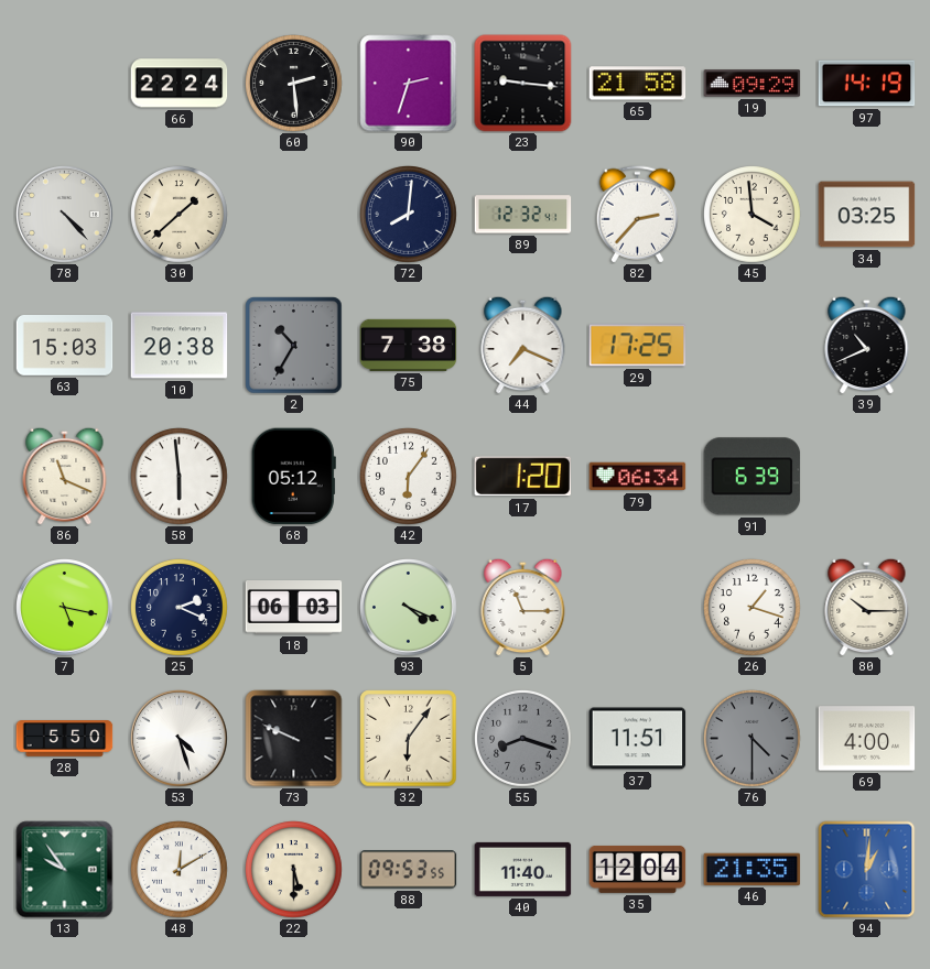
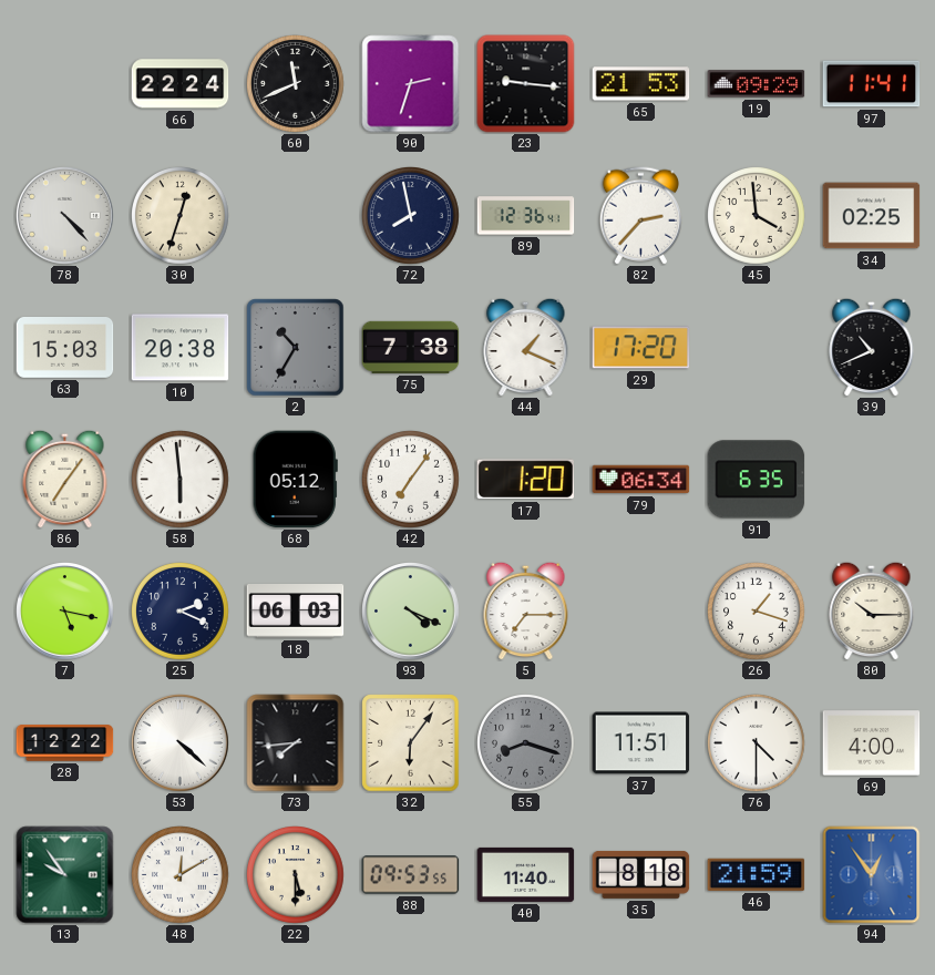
60: 2:29 -> 11:41
65: 21:58 -> 21:53
97: 14:19 -> 11:41
30: 1:38 -> 12:33
72: 8:01 -> 7:58
89: 12:32 -> 12:36
34: 03:25 -> 02:25
44: 7:19 -> 1:19
29: 17:25 -> 17:20
86: 11:19 -> 7:06
42: 6:06 -> 7:06
91: 6:39 -> 6:35
5: 11:15 -> 7:15
28: 5:50 -> 12:22
53: 4:27 -> 4:22
73: 9:49 -> 7:44
76 dial: grey -> white
35: 12:04 -> 8:18
46: 21:35 -> 21:59
94: 1:01 -> 12:54
